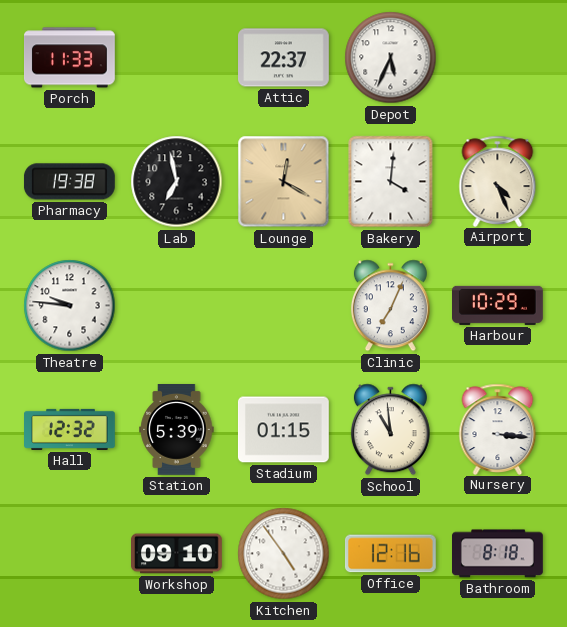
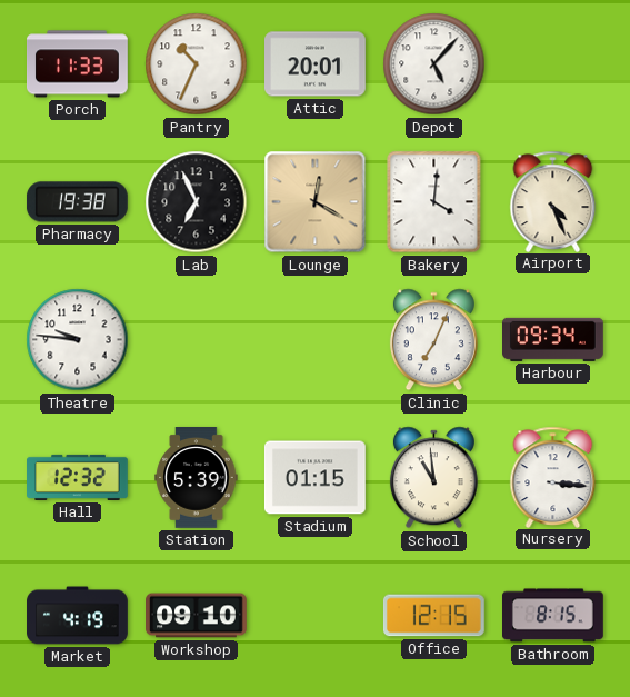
Pantry: none -> 10:34
Attic: 22:37 -> 20:01
Depot: 5:34 -> 5:07
Lab: 6:58 -> 6:56
Harbour: 10:29 -> 09:34
Market: none -> 4:19
Kitchen: 4:54 -> none
Office: 12:16 -> 12:15
Bathroom: 8:18 -> 8:15
